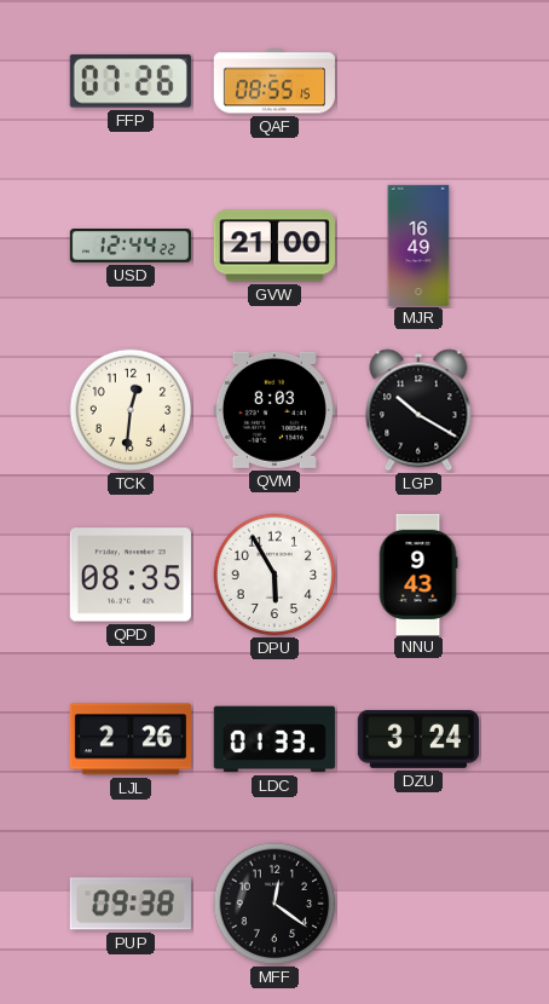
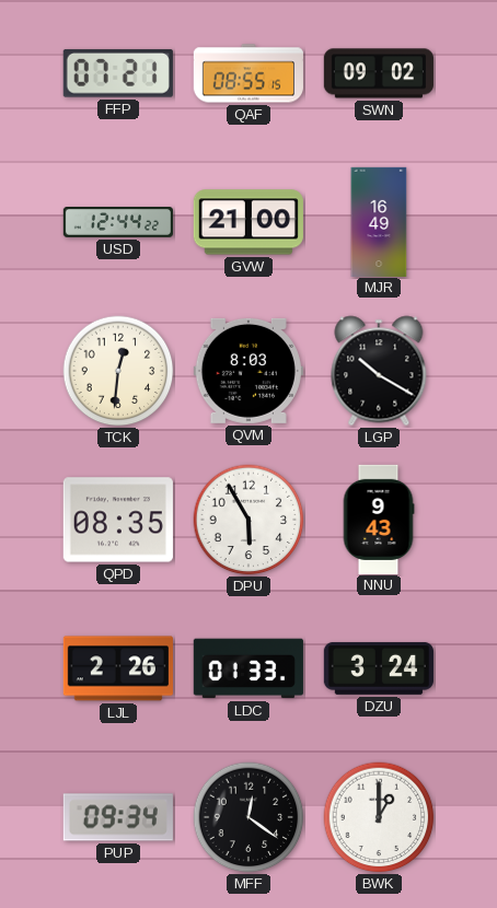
FFP: 07:26 -> 07:21
SWN: none -> 09:02
PUP: 09:38 -> 09:34
BWK: none -> 1:00
